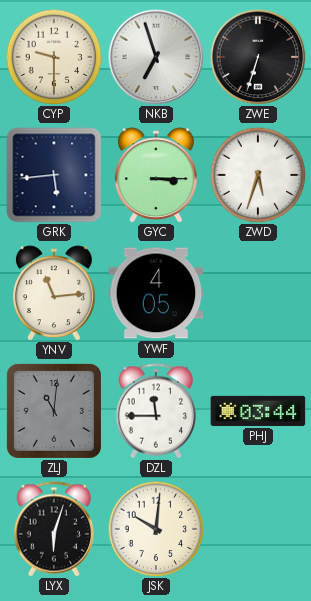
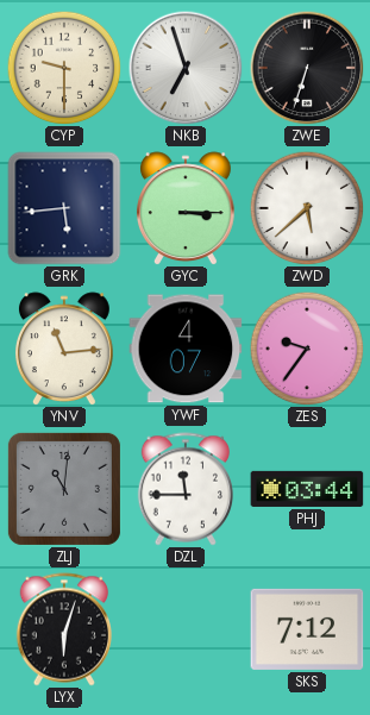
ZWD: 5:33 -> 5:38
YWF: 4:05 -> 4:07
ZES: none -> 9:36
JSK: 10:01 -> none
SKS: none -> 7:12
